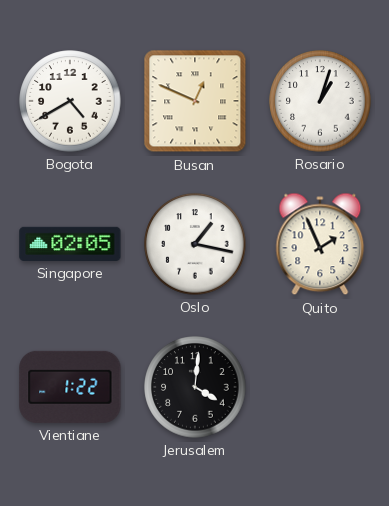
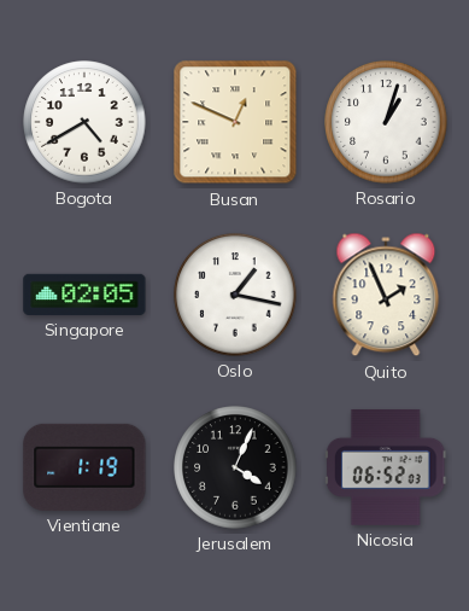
Vientiane: 1:22 -> 1:19
Jerusalem: 4:01 -> 4:04
Nicosia: none -> 06:52
